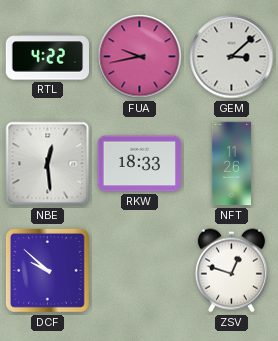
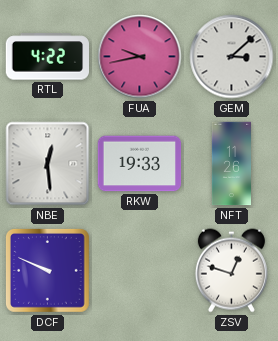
RKW: 18:33 -> 19:33
DCF: 9:52 -> 9:49
